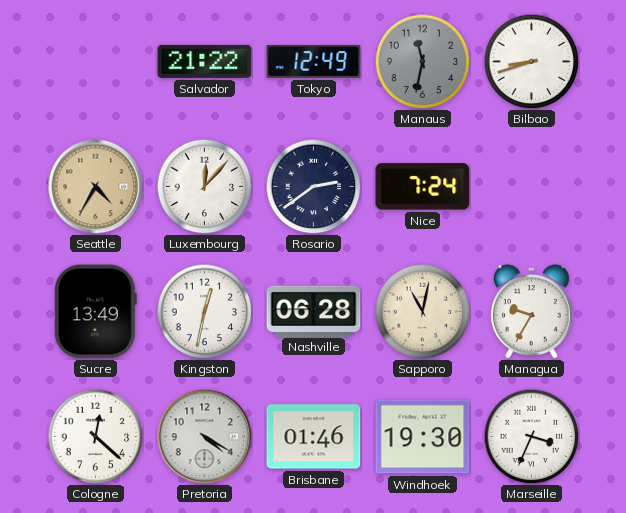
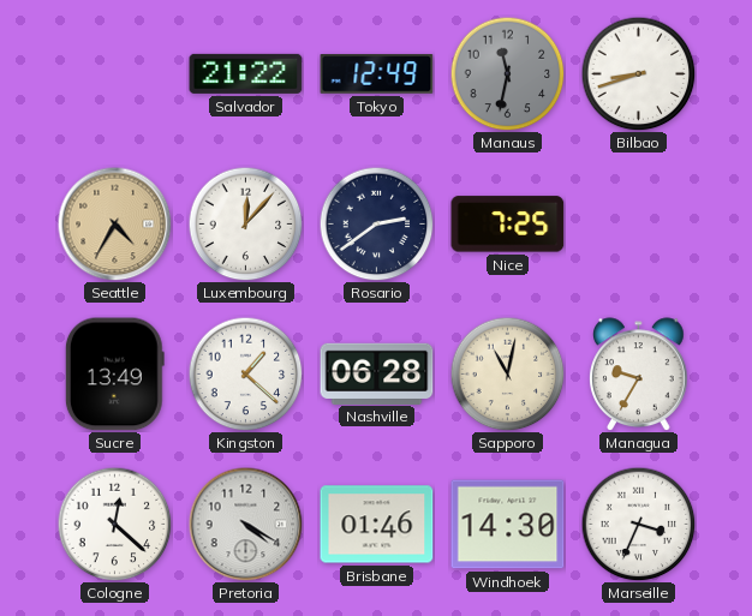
Nice: 7:24 -> 7:25
Kingston: 12:32 -> 1:22
Windhoek: 19:30 -> 14:30
